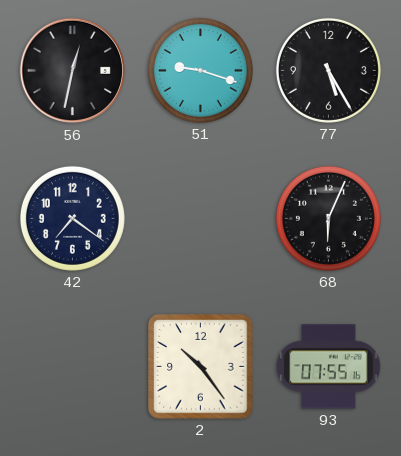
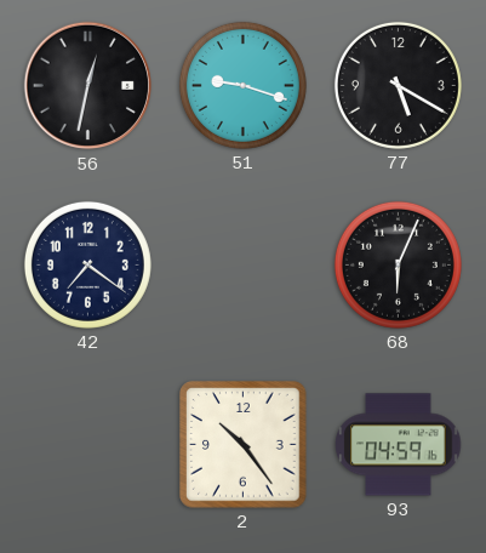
77: 5:25 -> 5:20
93: 07:55 -> 04:59
